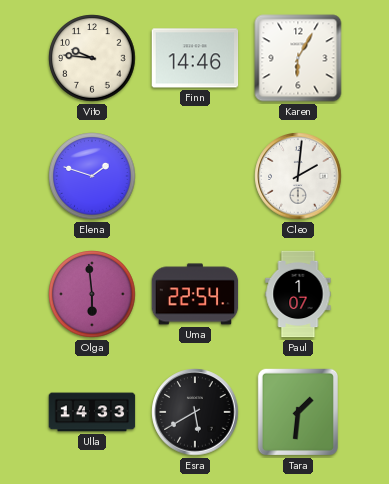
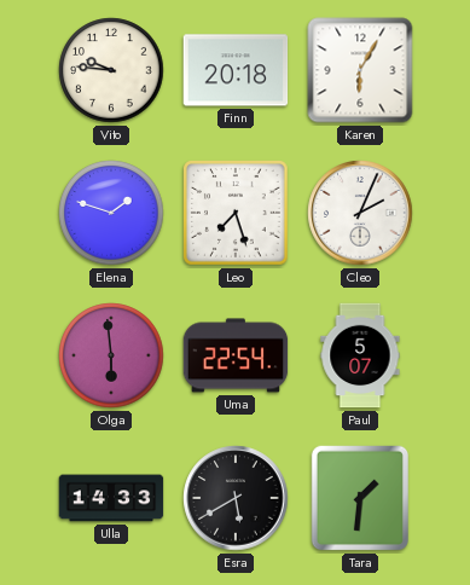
Finn: 14:46 -> 20:18
Leo: none -> 7:27
Cleo: 2:01 -> 2:04
Paul: 1:07 -> 5:07
